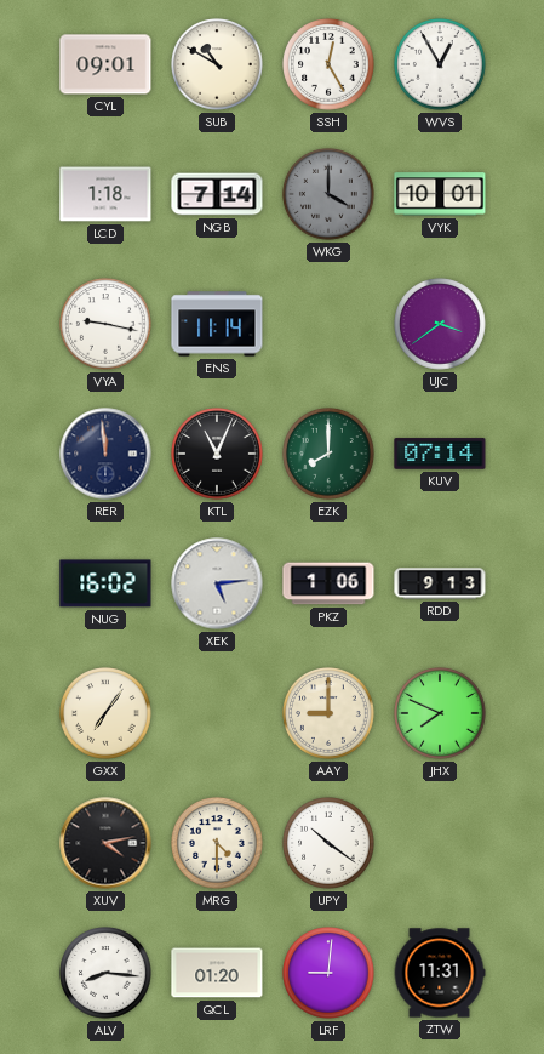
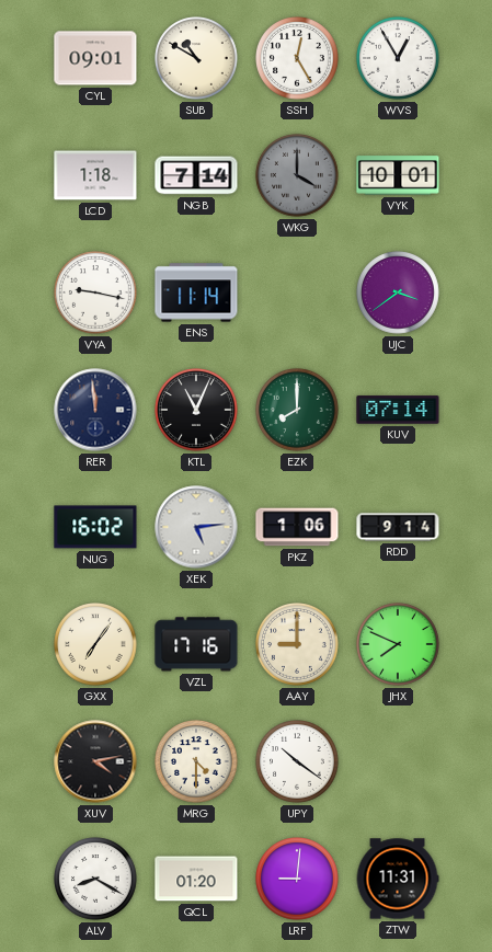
RDD: 9:13 -> 9:14
VZL: none -> 17:16
ALV: 8:16 -> 8:20
